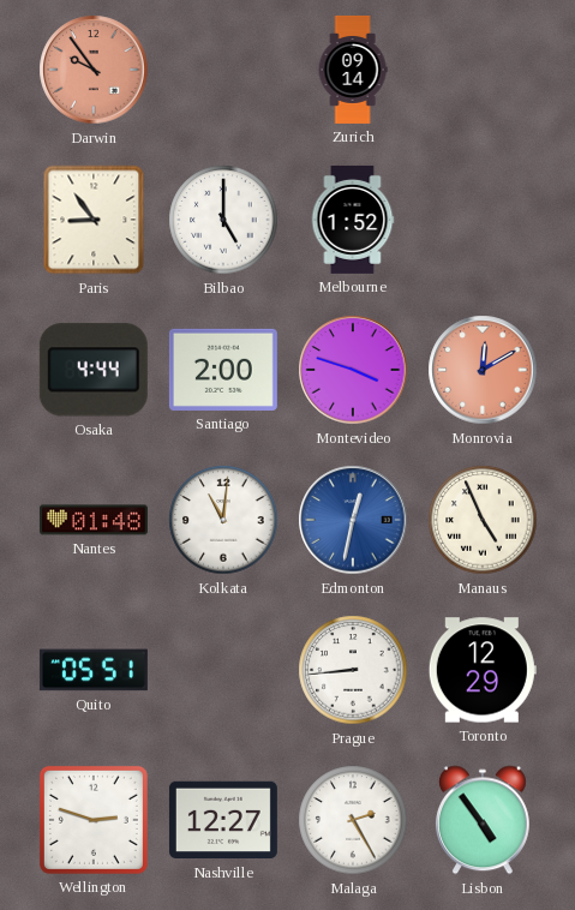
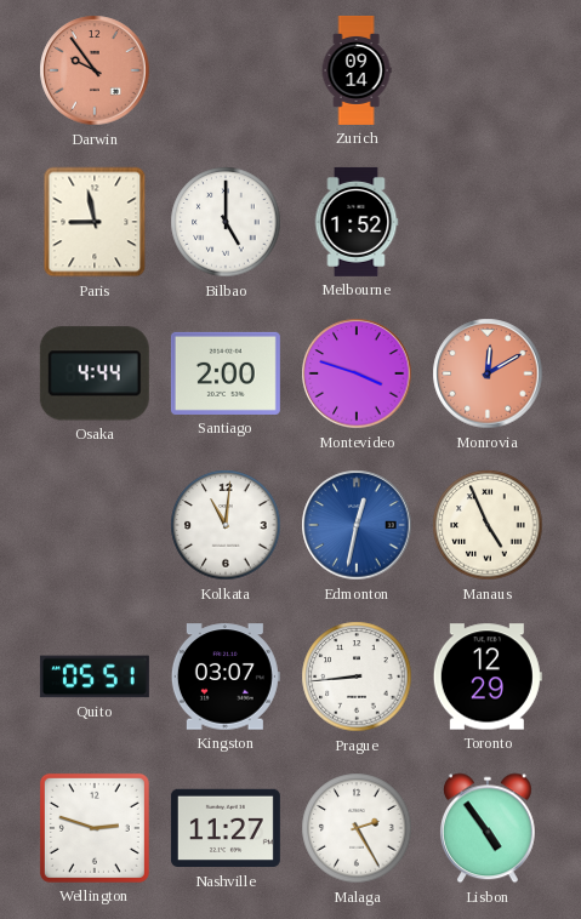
Paris: 8:54 -> 8:58
Nantes: 01:48 -> none
Kingston: none -> 03:07
Nashville: 12:27 -> 11:27
